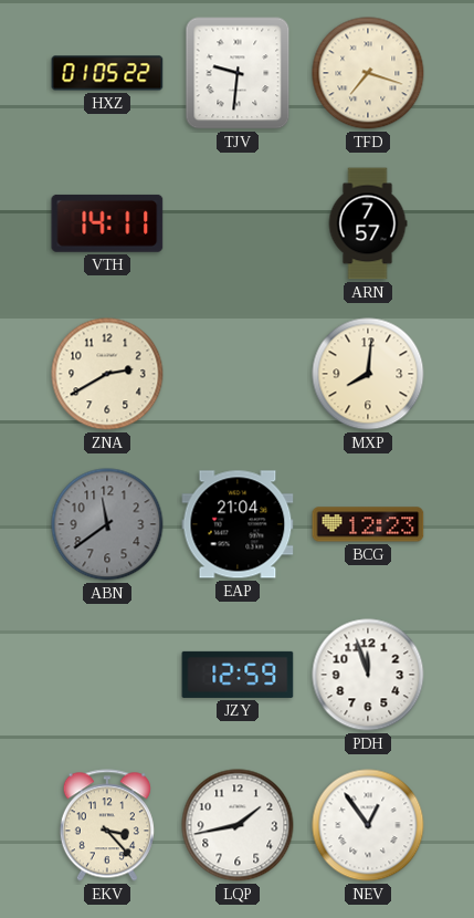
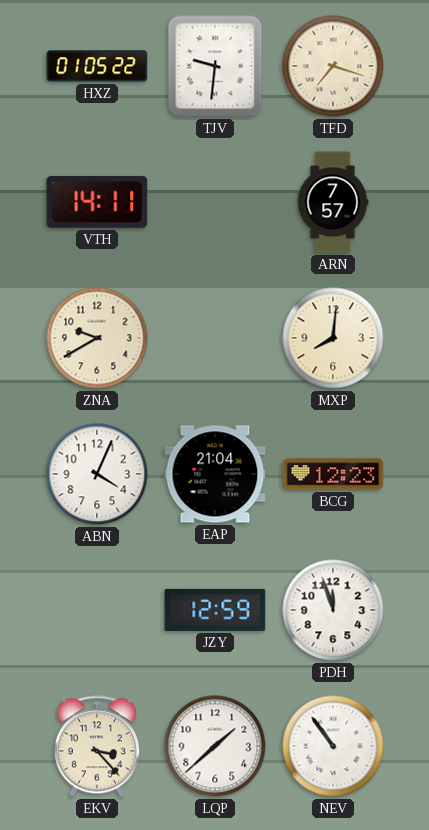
ZNA: 2:40 -> 9:40
ABN: 11:39 -> 4:04
ABN dial: grey -> white
LQP: 1:43 -> 1:38
NEV: 12:54 -> 10:54
